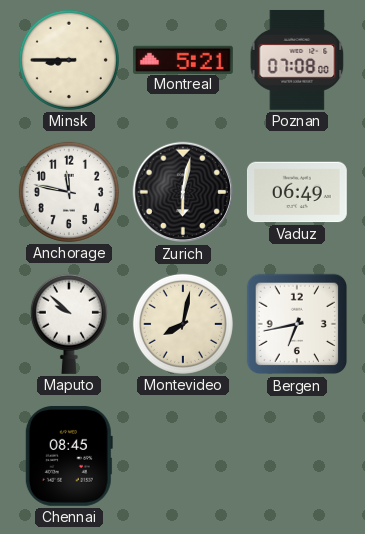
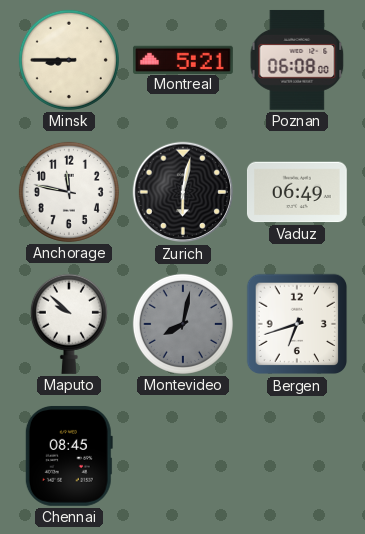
Poznan: 07:08 -> 06:08
Montevideo dial: cream -> grey
Bergen: 6:43 -> 6:42
